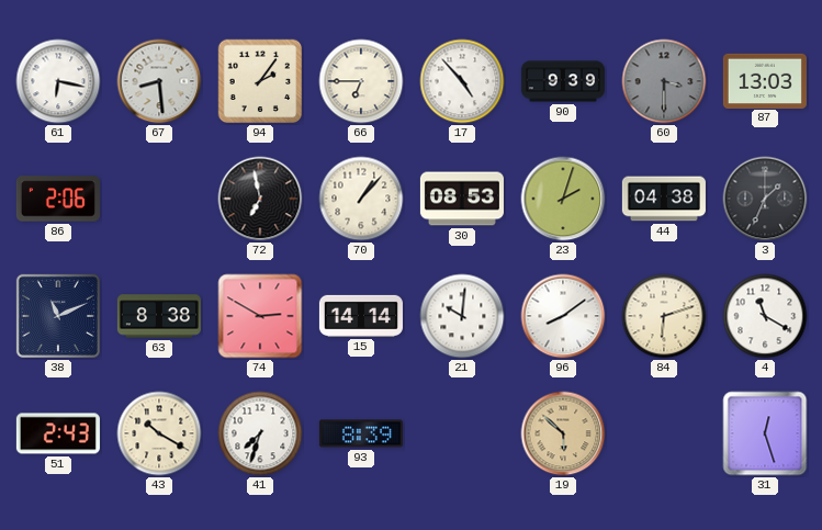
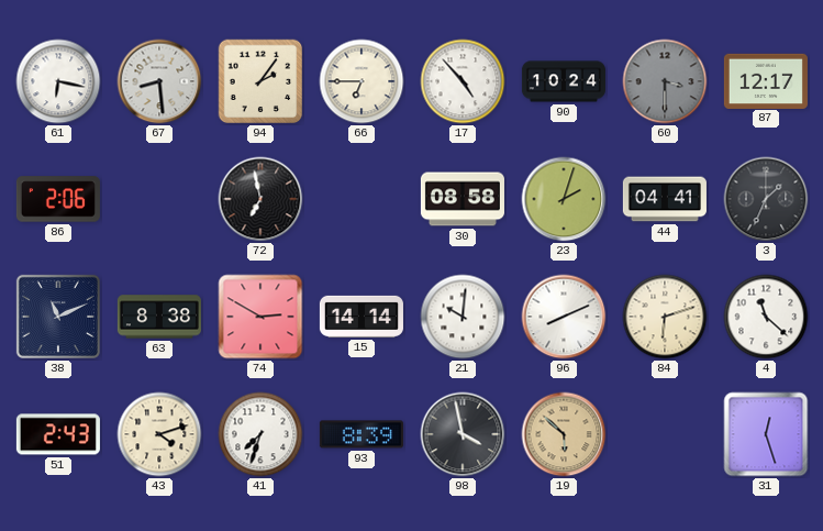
90: 9:39 -> 10:24
87: 13:03 -> 12:17
70: 1:07 -> none
30: 08:53 -> 08:58
44: 04:38 -> 04:41
96: 8:09 -> 8:11
4: 11:20 -> 11:22
43: 10:20 -> 4:12
98: none -> 3:58
